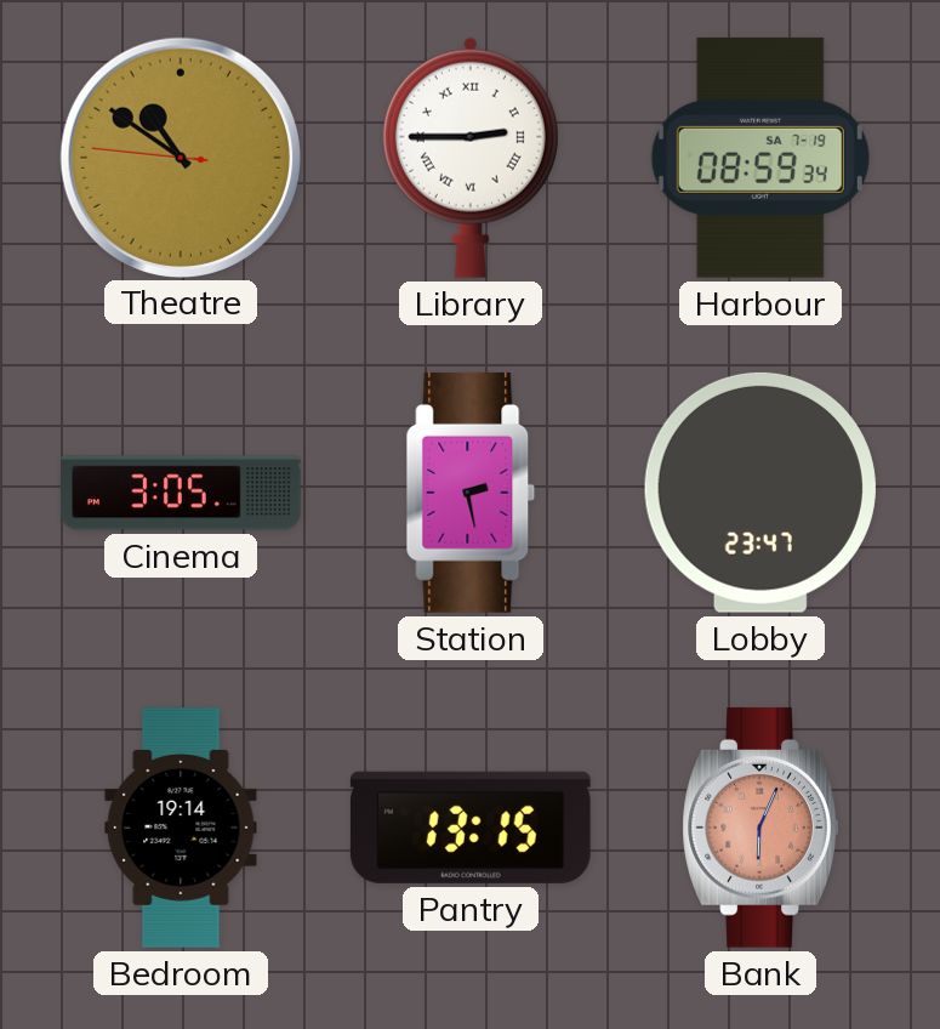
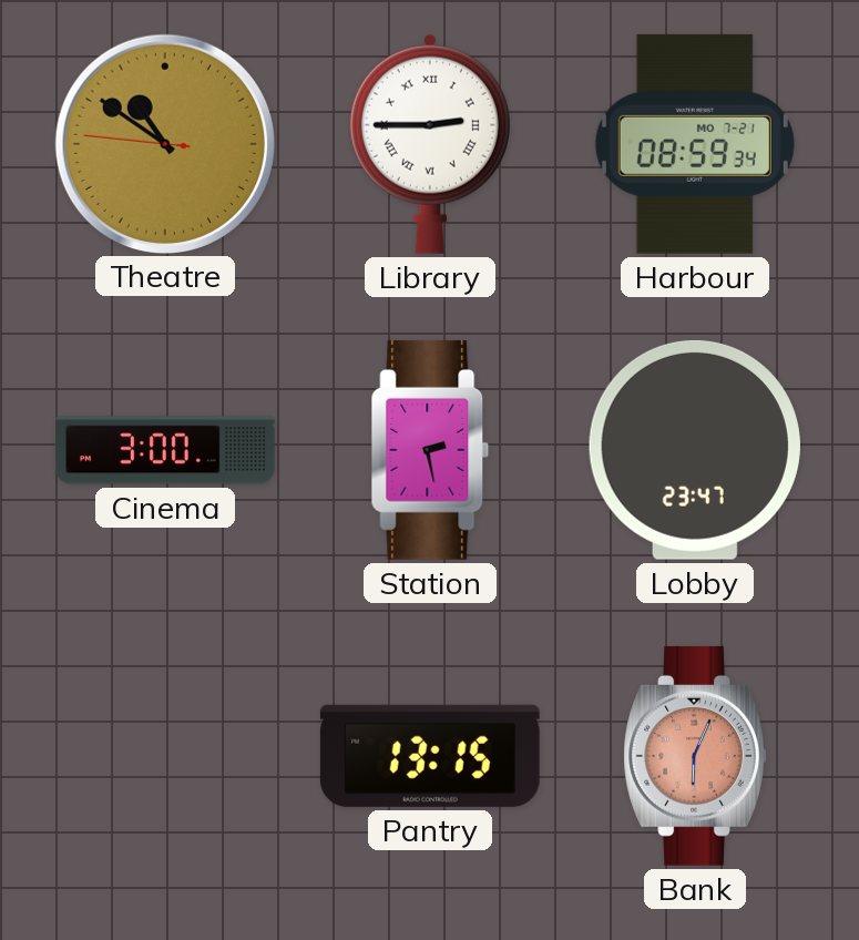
Harbour date: SA 7-19 -> MO 7-21
Cinema: 3:05 -> 3:00
Bedroom: 19:14 -> none
